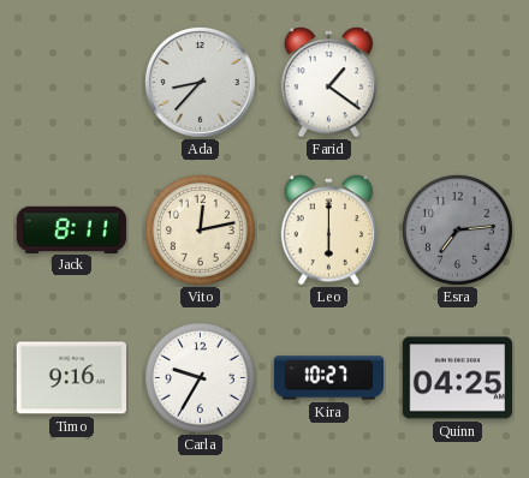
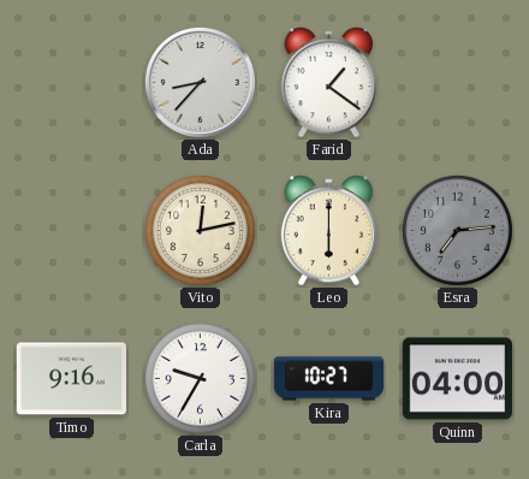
Jack: 8:11 -> none
Quinn: 04:25 -> 04:00
